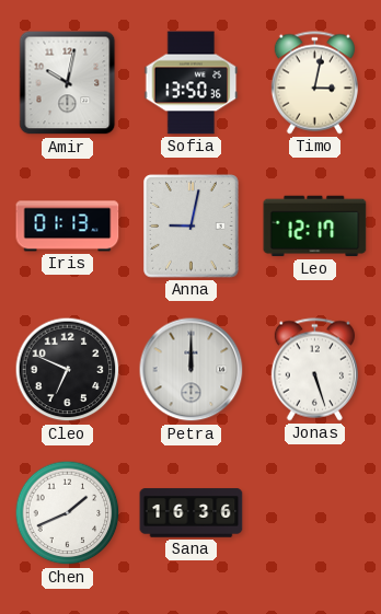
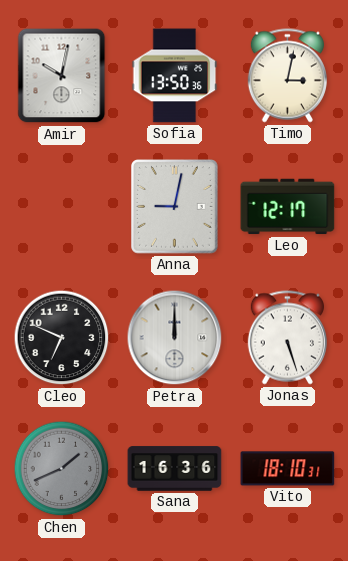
Iris: 01:13 -> none
Chen dial: white -> grey
Vito: none -> 18:10
